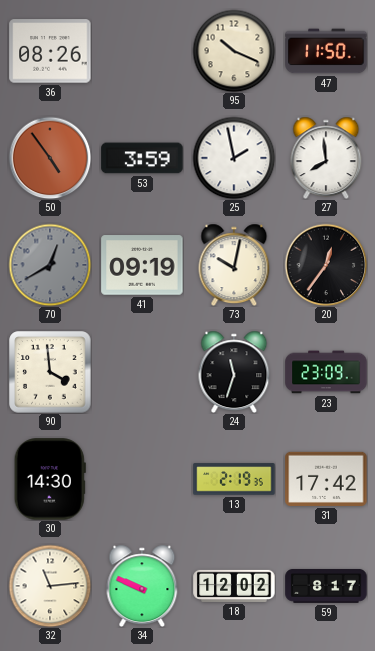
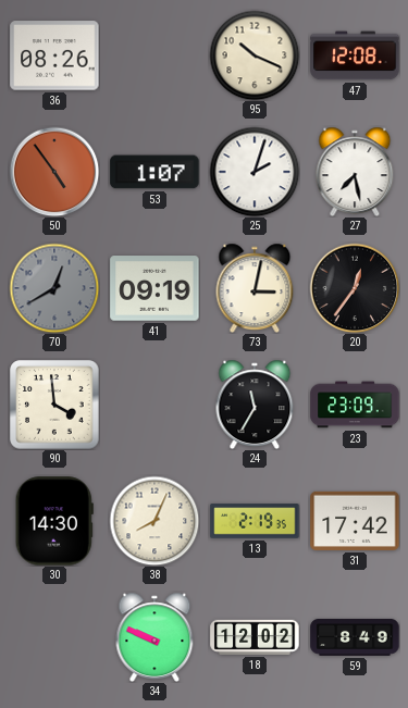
47: 11:50 -> 12:08
53: 3:59 -> 1:07
25: 1:58 -> 2:03
27: 7:59 -> 7:28
73: 10:02 -> 3:02
24: 11:33 -> 11:35
38: none -> 8:04
32: 11:14 -> none
59: 8:17 -> 8:49
